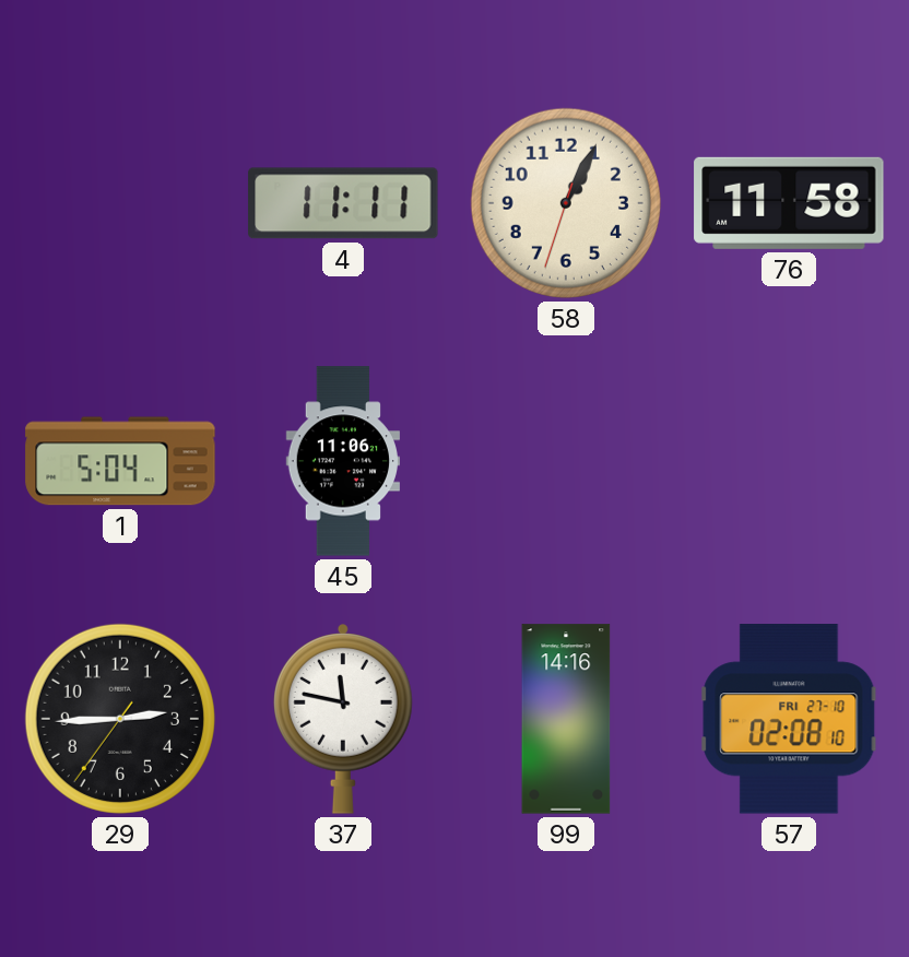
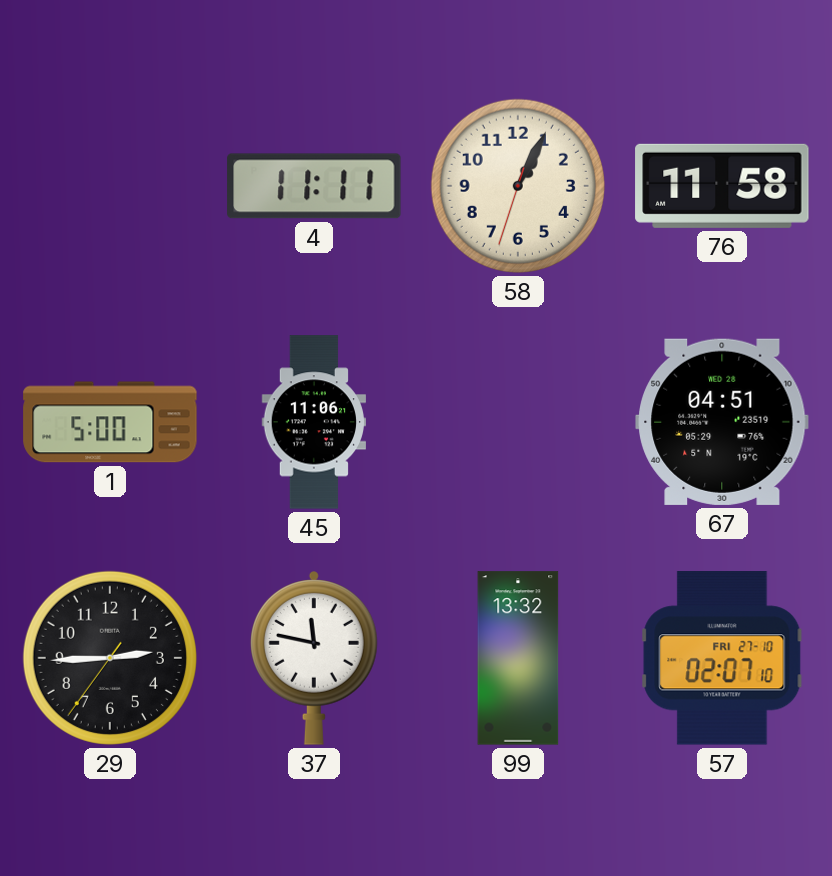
1: 5:04 -> 5:00
67: none -> 04:51
99: 14:16 -> 13:32
57: 02:08 -> 02:07
